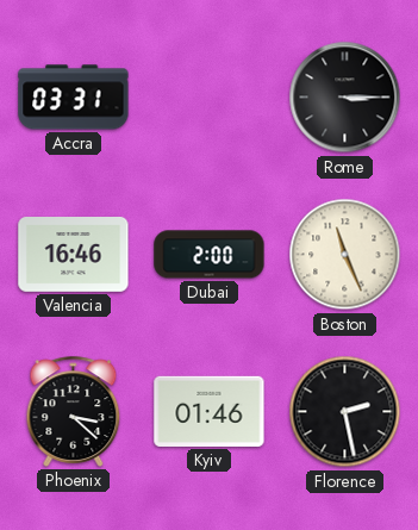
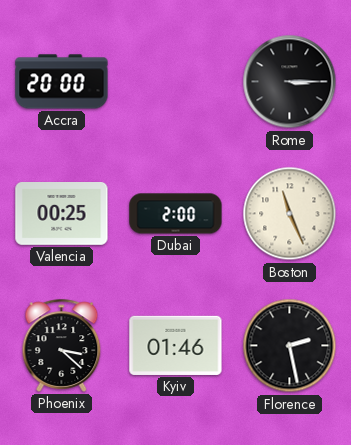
Accra: 03:31 -> 20:00
Valencia: 16:46 -> 00:25
